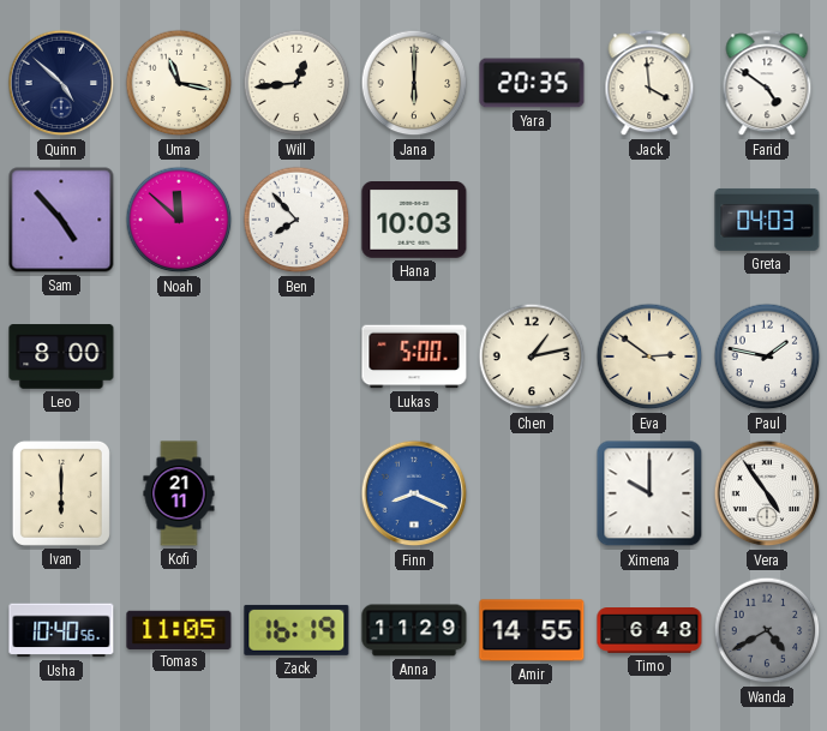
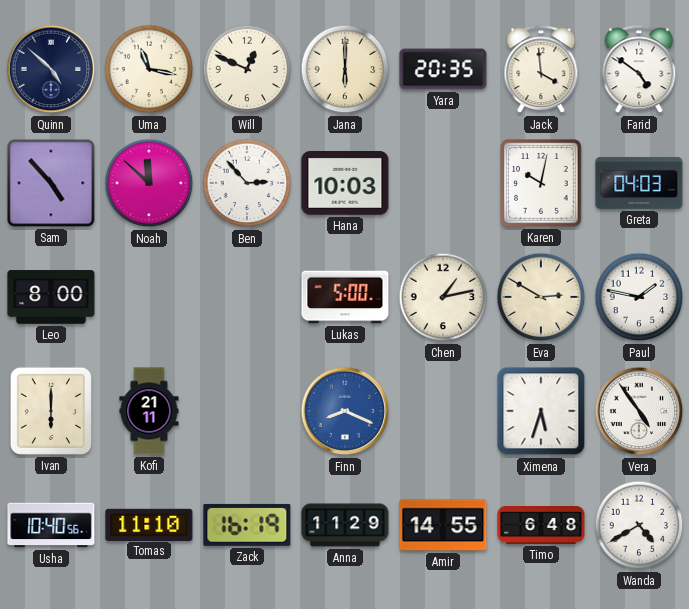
Will: 12:44 -> 12:49
Ben: 7:53 -> 2:53
Karen: none -> 10:02
Eva: 2:51 -> 2:50
Ximena: 10:00 -> 5:33
Tomas: 11:05 -> 11:10
Wanda dial: grey -> white
